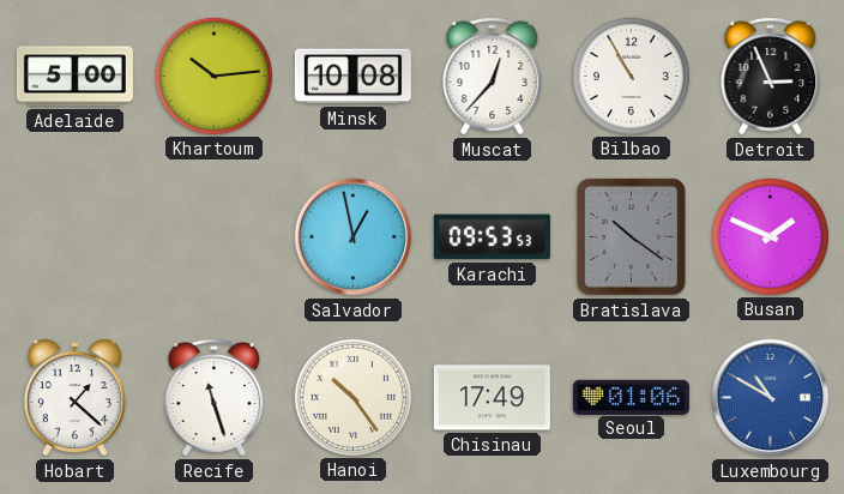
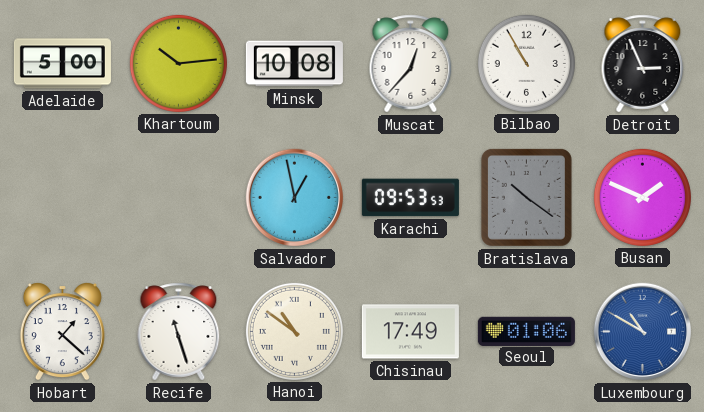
Hanoi: 10:24 -> 10:51
